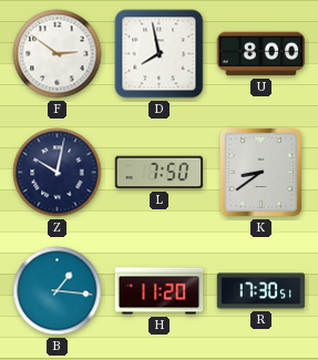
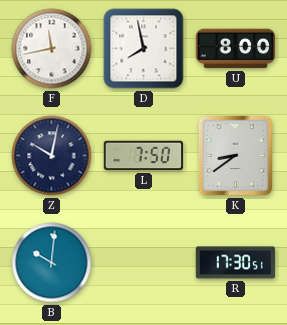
F: 2:51 -> 11:43
B: 1:16 -> 10:01
H: 11:20 -> none
